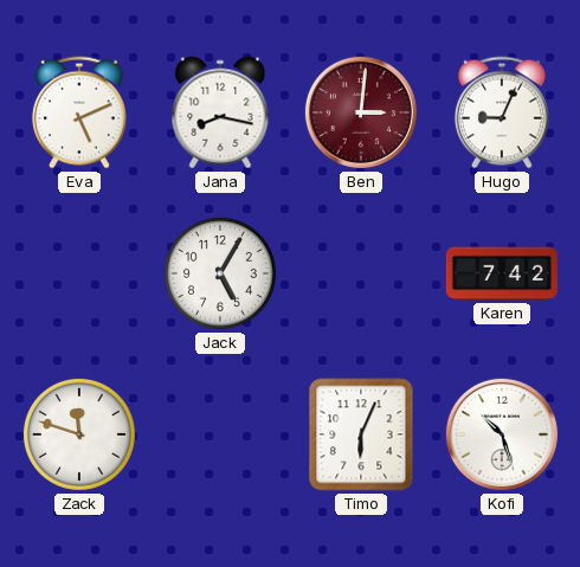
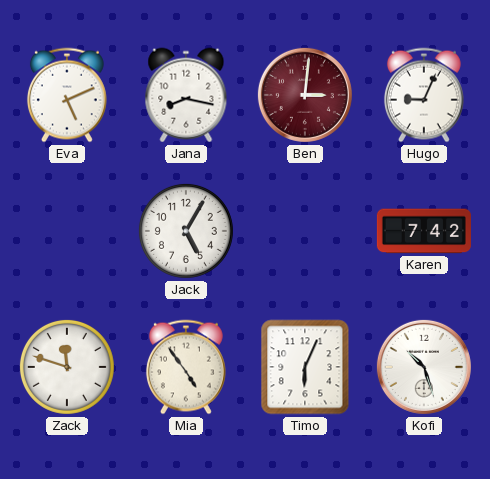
Mia: none -> 4:54
